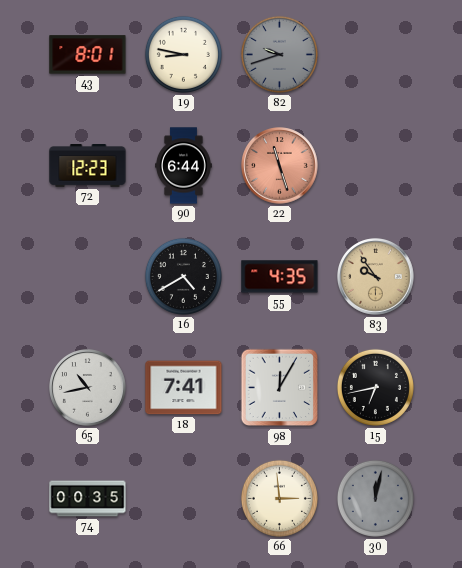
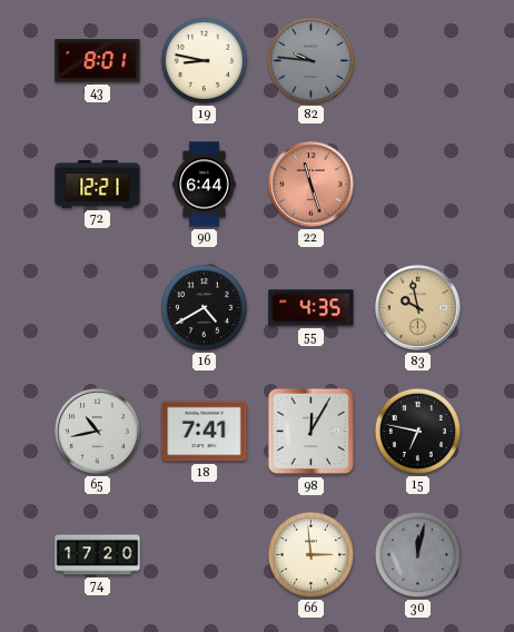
82: 9:42 -> 9:46
72: 12:23 -> 12:21
83: 9:54 -> 9:58
15: 6:43 -> 6:47
74: 00:35 -> 17:20
